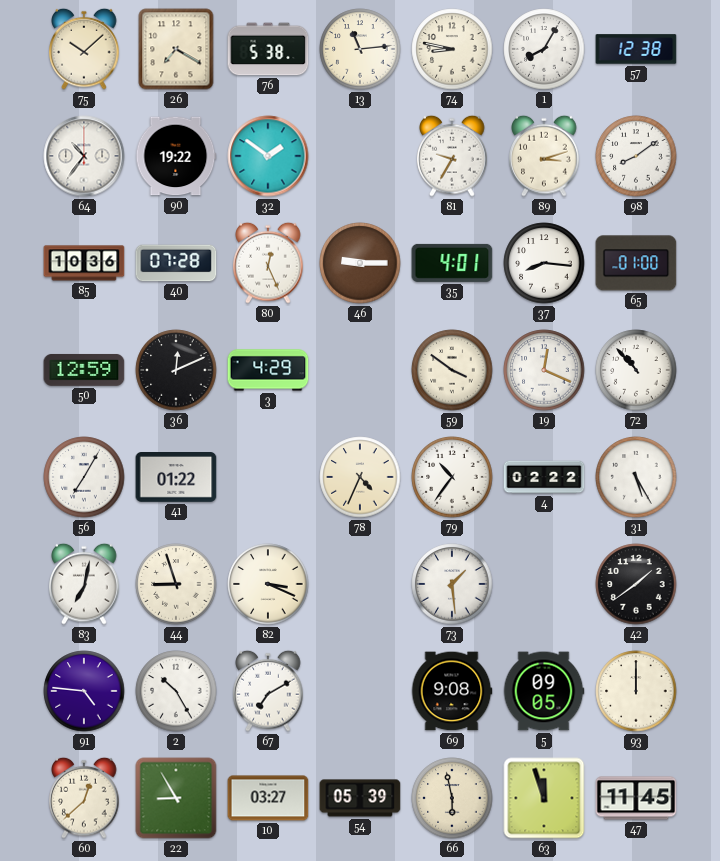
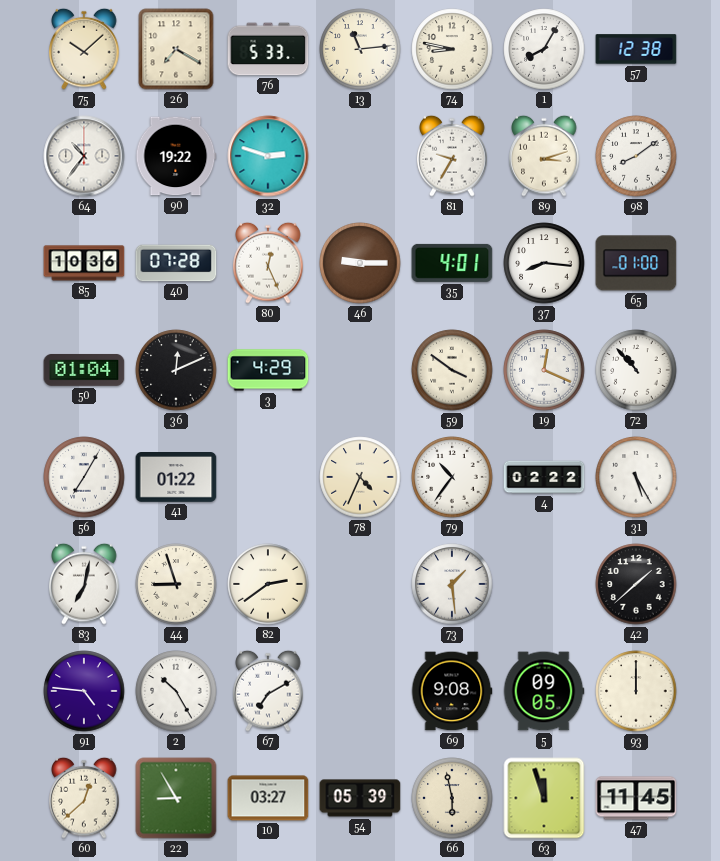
76: 5:38 -> 5:33
32: 1:51 -> 2:48
50: 12:59 -> 01:04
82: 3:19 -> 2:39
42: 1:39 -> 1:38
